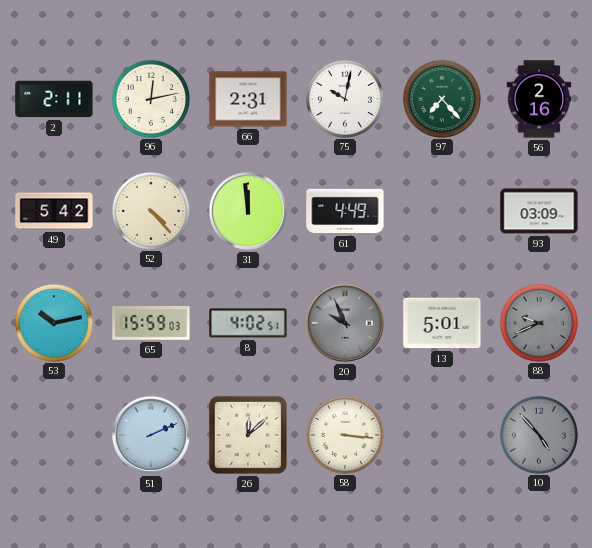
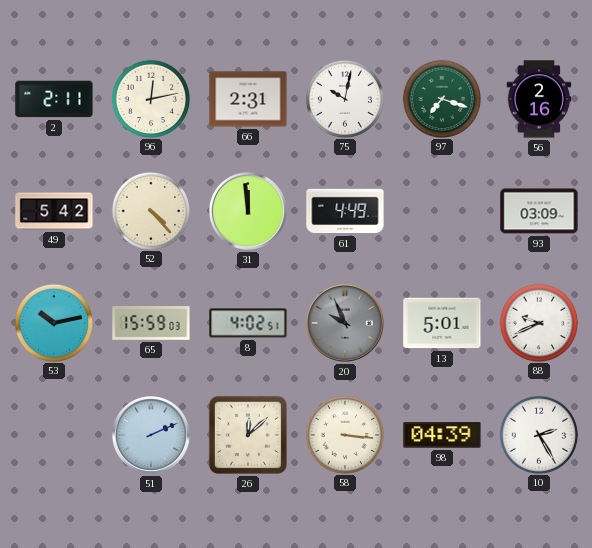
97: 7:23 -> 7:18
88 dial: grey -> white
98: none -> 04:39
10: 4:53 -> 2:25
10 dial: grey -> white
